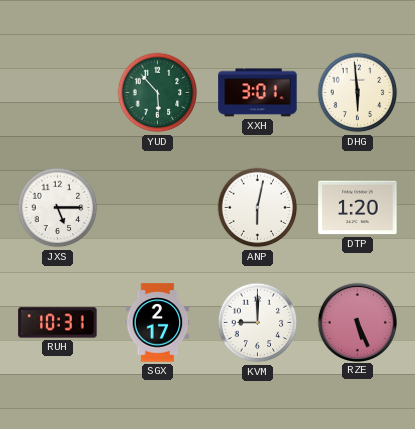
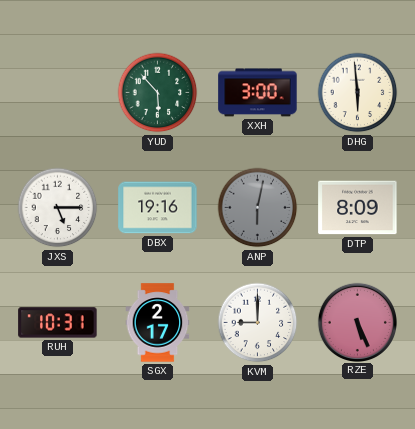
XXH: 3:01 -> 3:00
DBX: none -> 19:16
ANP dial: white -> grey
DTP: 1:20 -> 8:09
